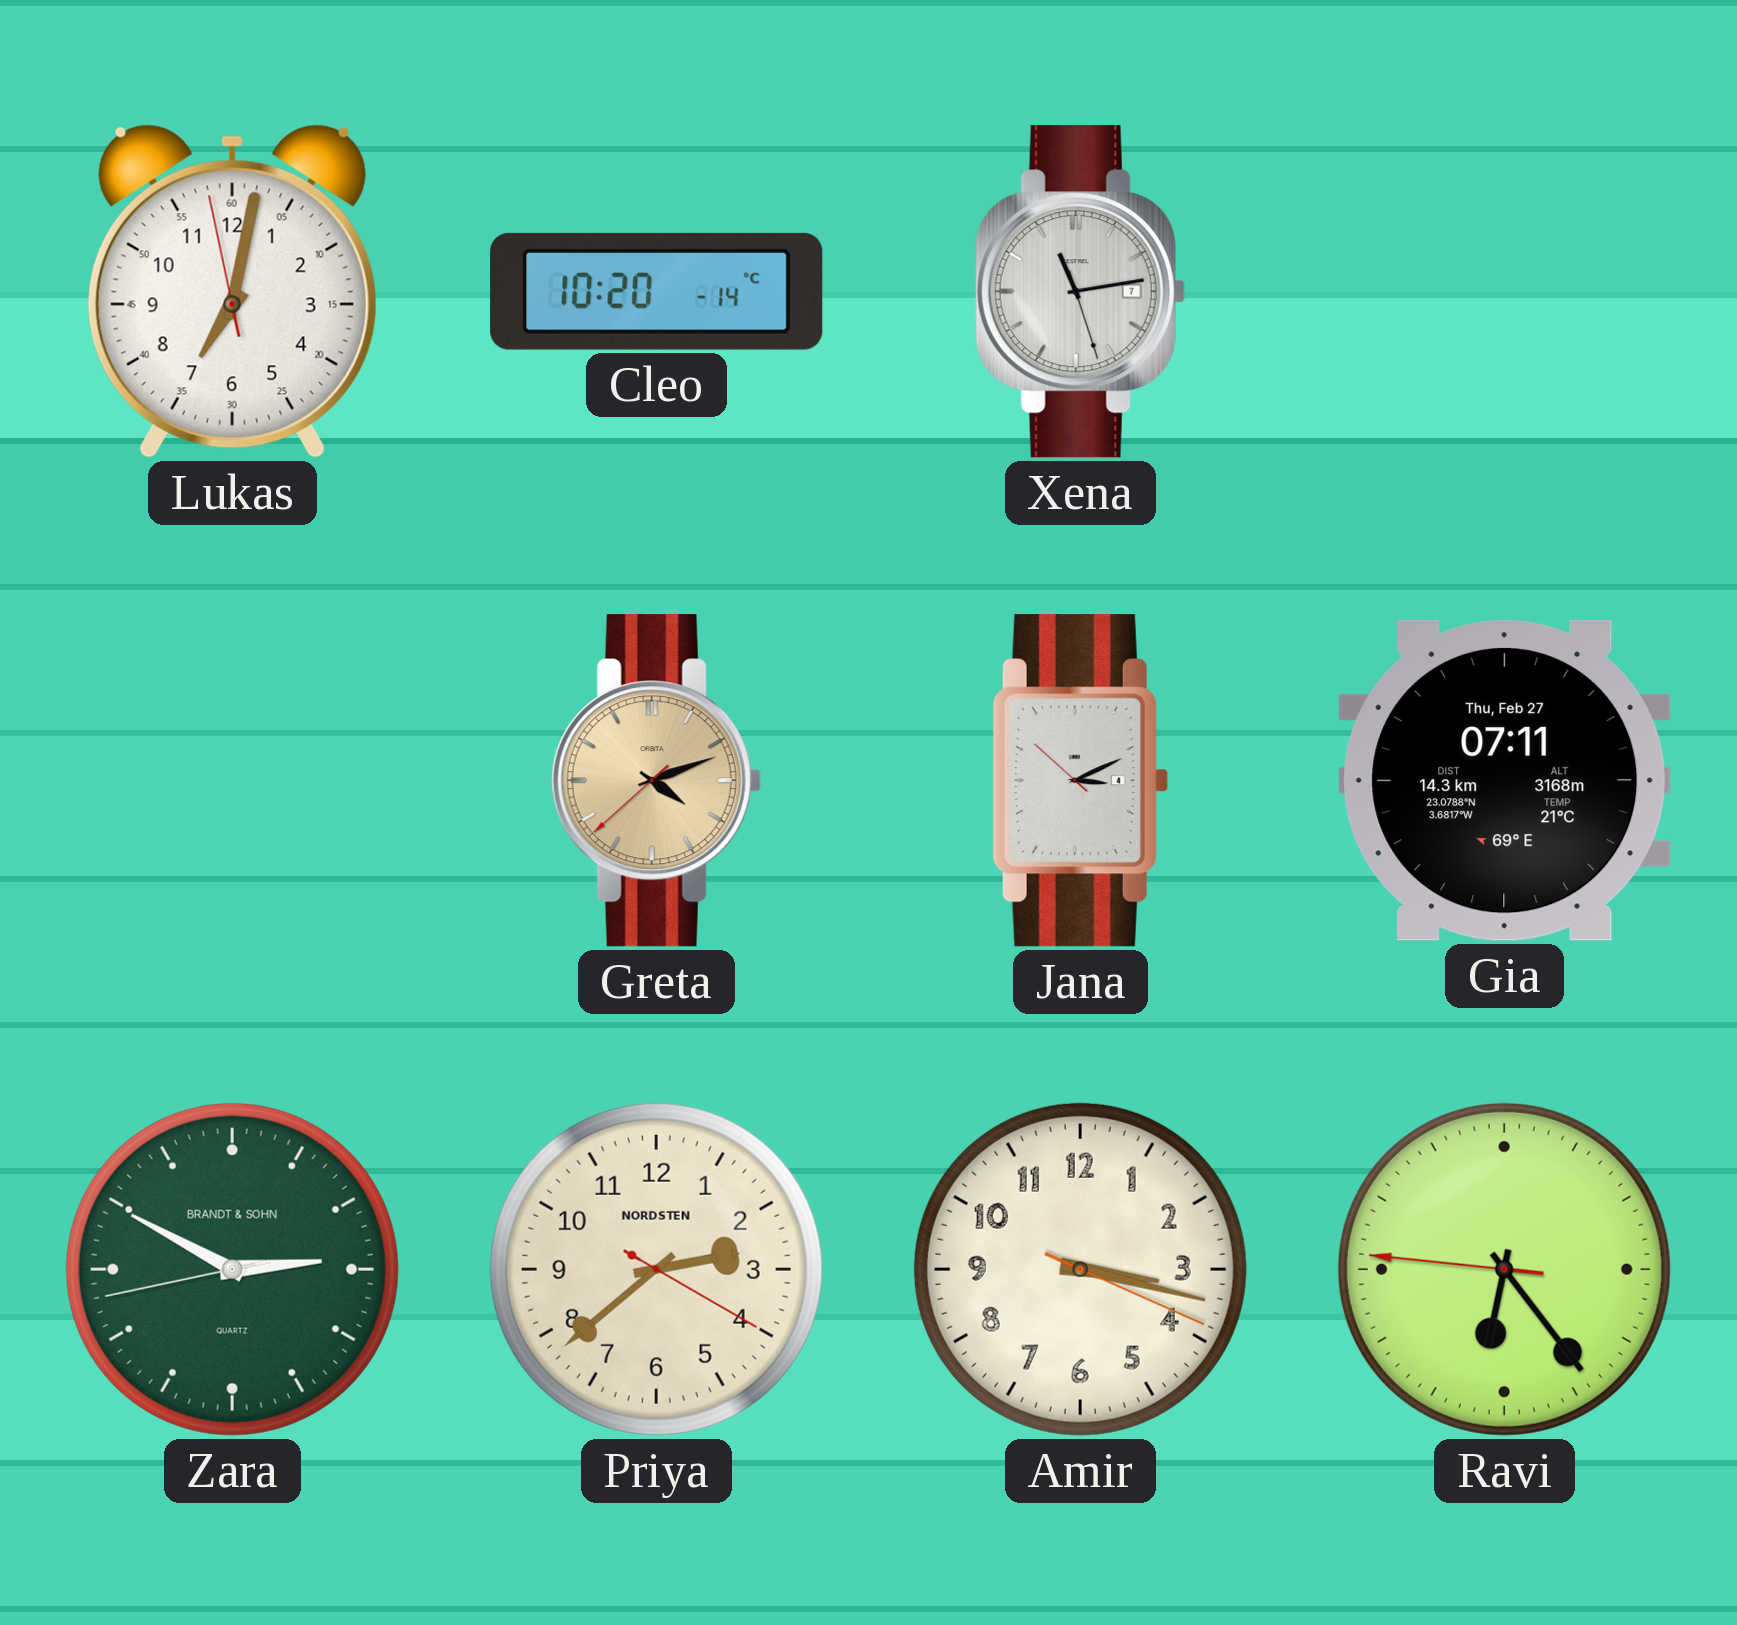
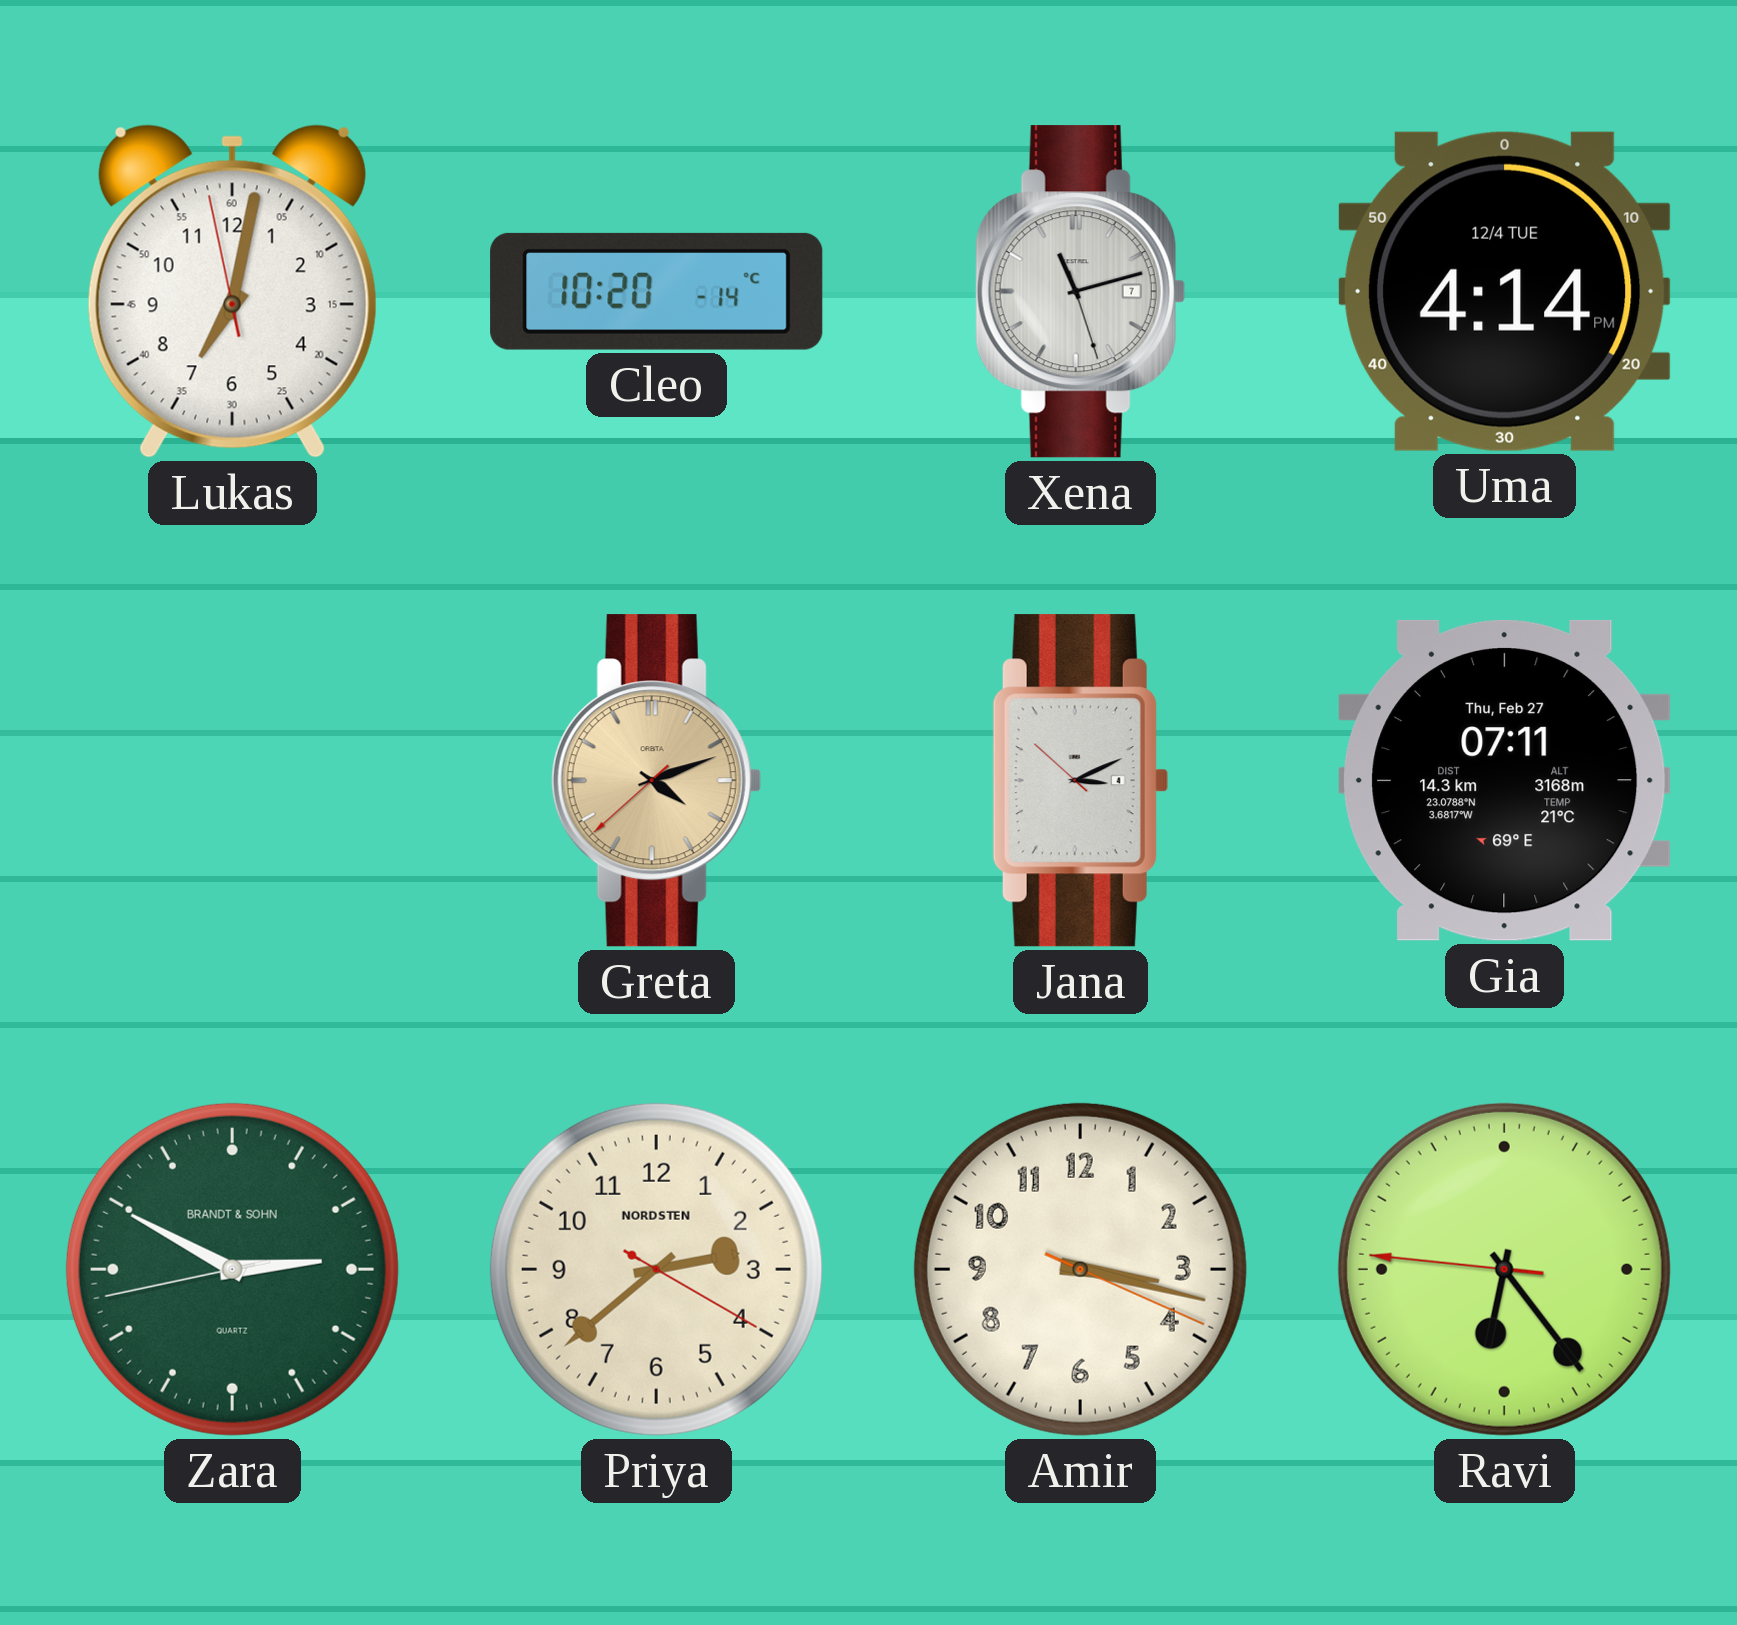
Xena: 11:13 -> 11:12
Uma: none -> 4:14
